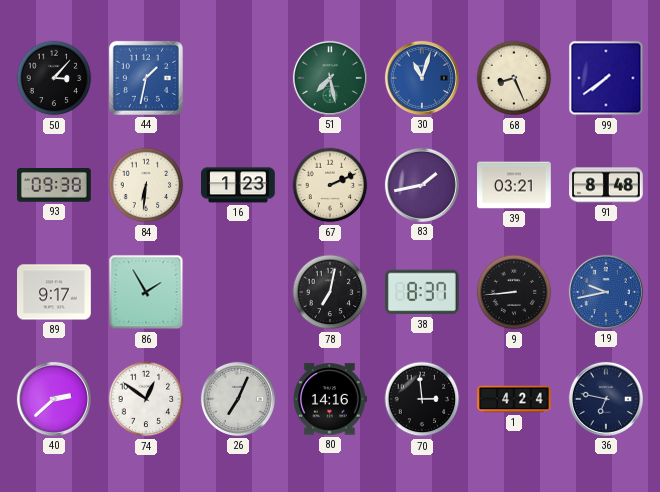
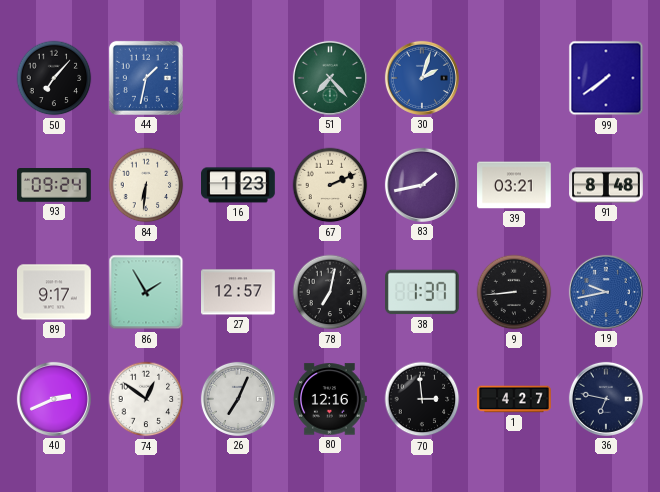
50: 3:07 -> 7:07
51: 7:28 -> 7:23
30: 11:03 -> 2:03
68: 8:26 -> none
93: 09:38 -> 09:24
27: none -> 12:57
38: 8:37 -> 1:37
40: 2:38 -> 2:41
80: 14:16 -> 12:16
1: 4:24 -> 4:27
